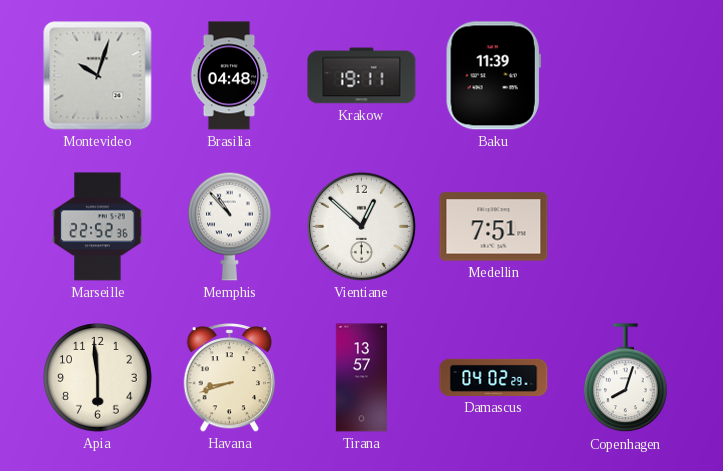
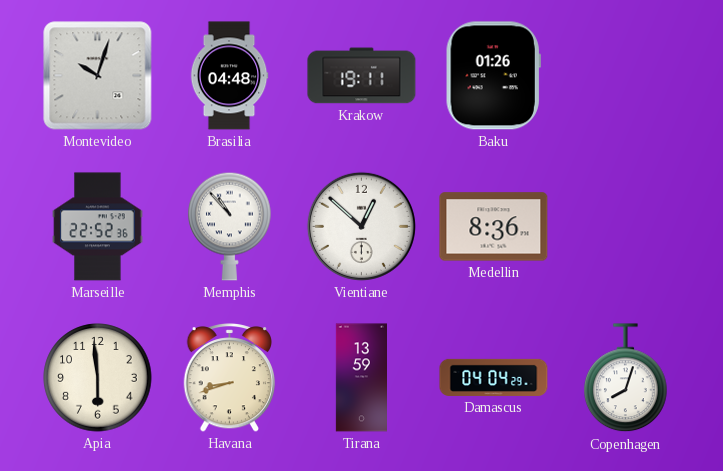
Baku: 11:39 -> 01:26
Medellin: 7:51 -> 8:36
Tirana: 13:57 -> 13:59
Damascus: 04:02 -> 04:04
